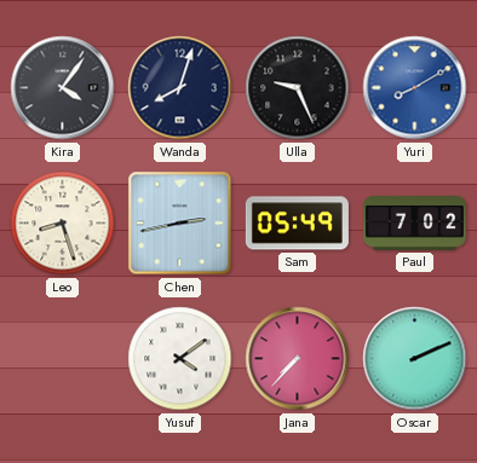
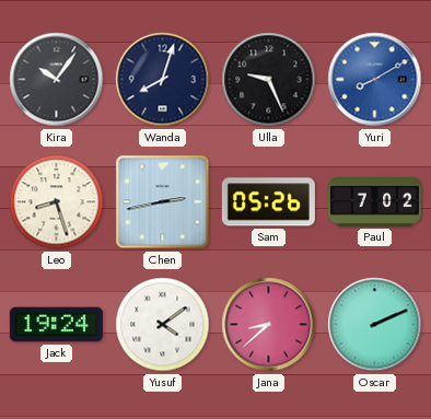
Kira: 4:06 -> 10:06
Sam: 05:49 -> 05:26
Jack: none -> 19:24
Jana: 7:37 -> 8:38
